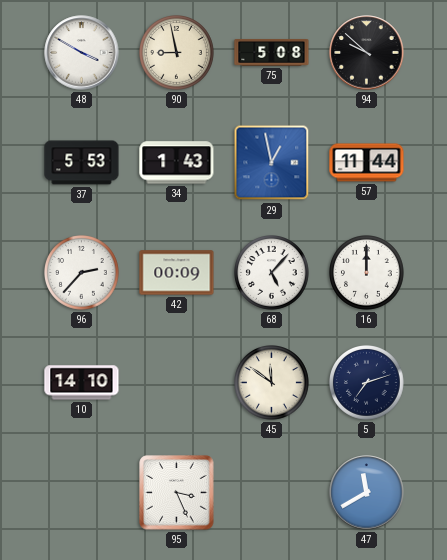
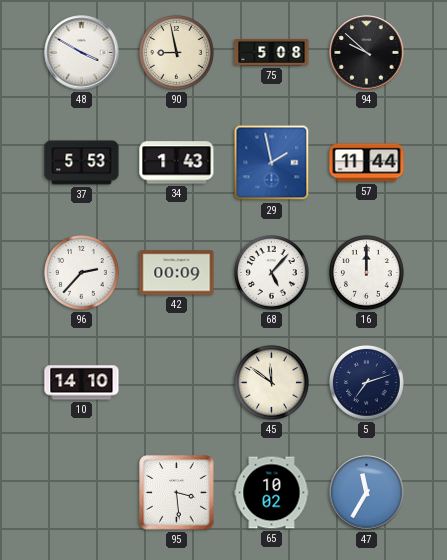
29: 12:58 -> 1:58
95: 3:26 -> 3:29
65: none -> 10:02
47: 11:40 -> 11:35
